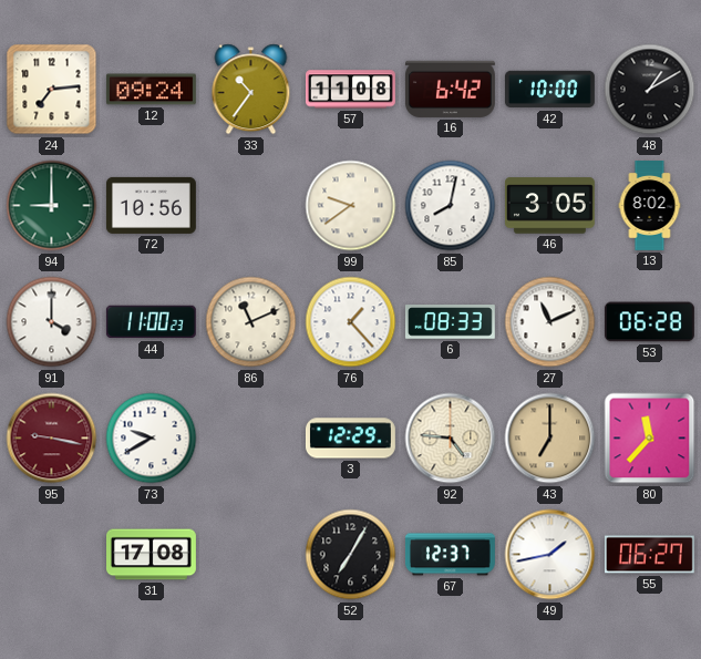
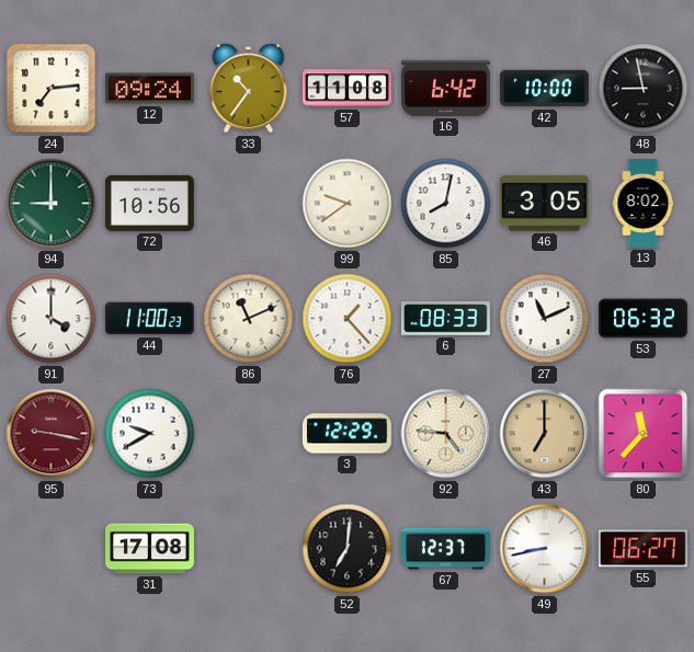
48: 1:10 -> 8:58
53: 06:28 -> 06:32
52: 7:05 -> 7:01
49: 1:43 -> 8:43
